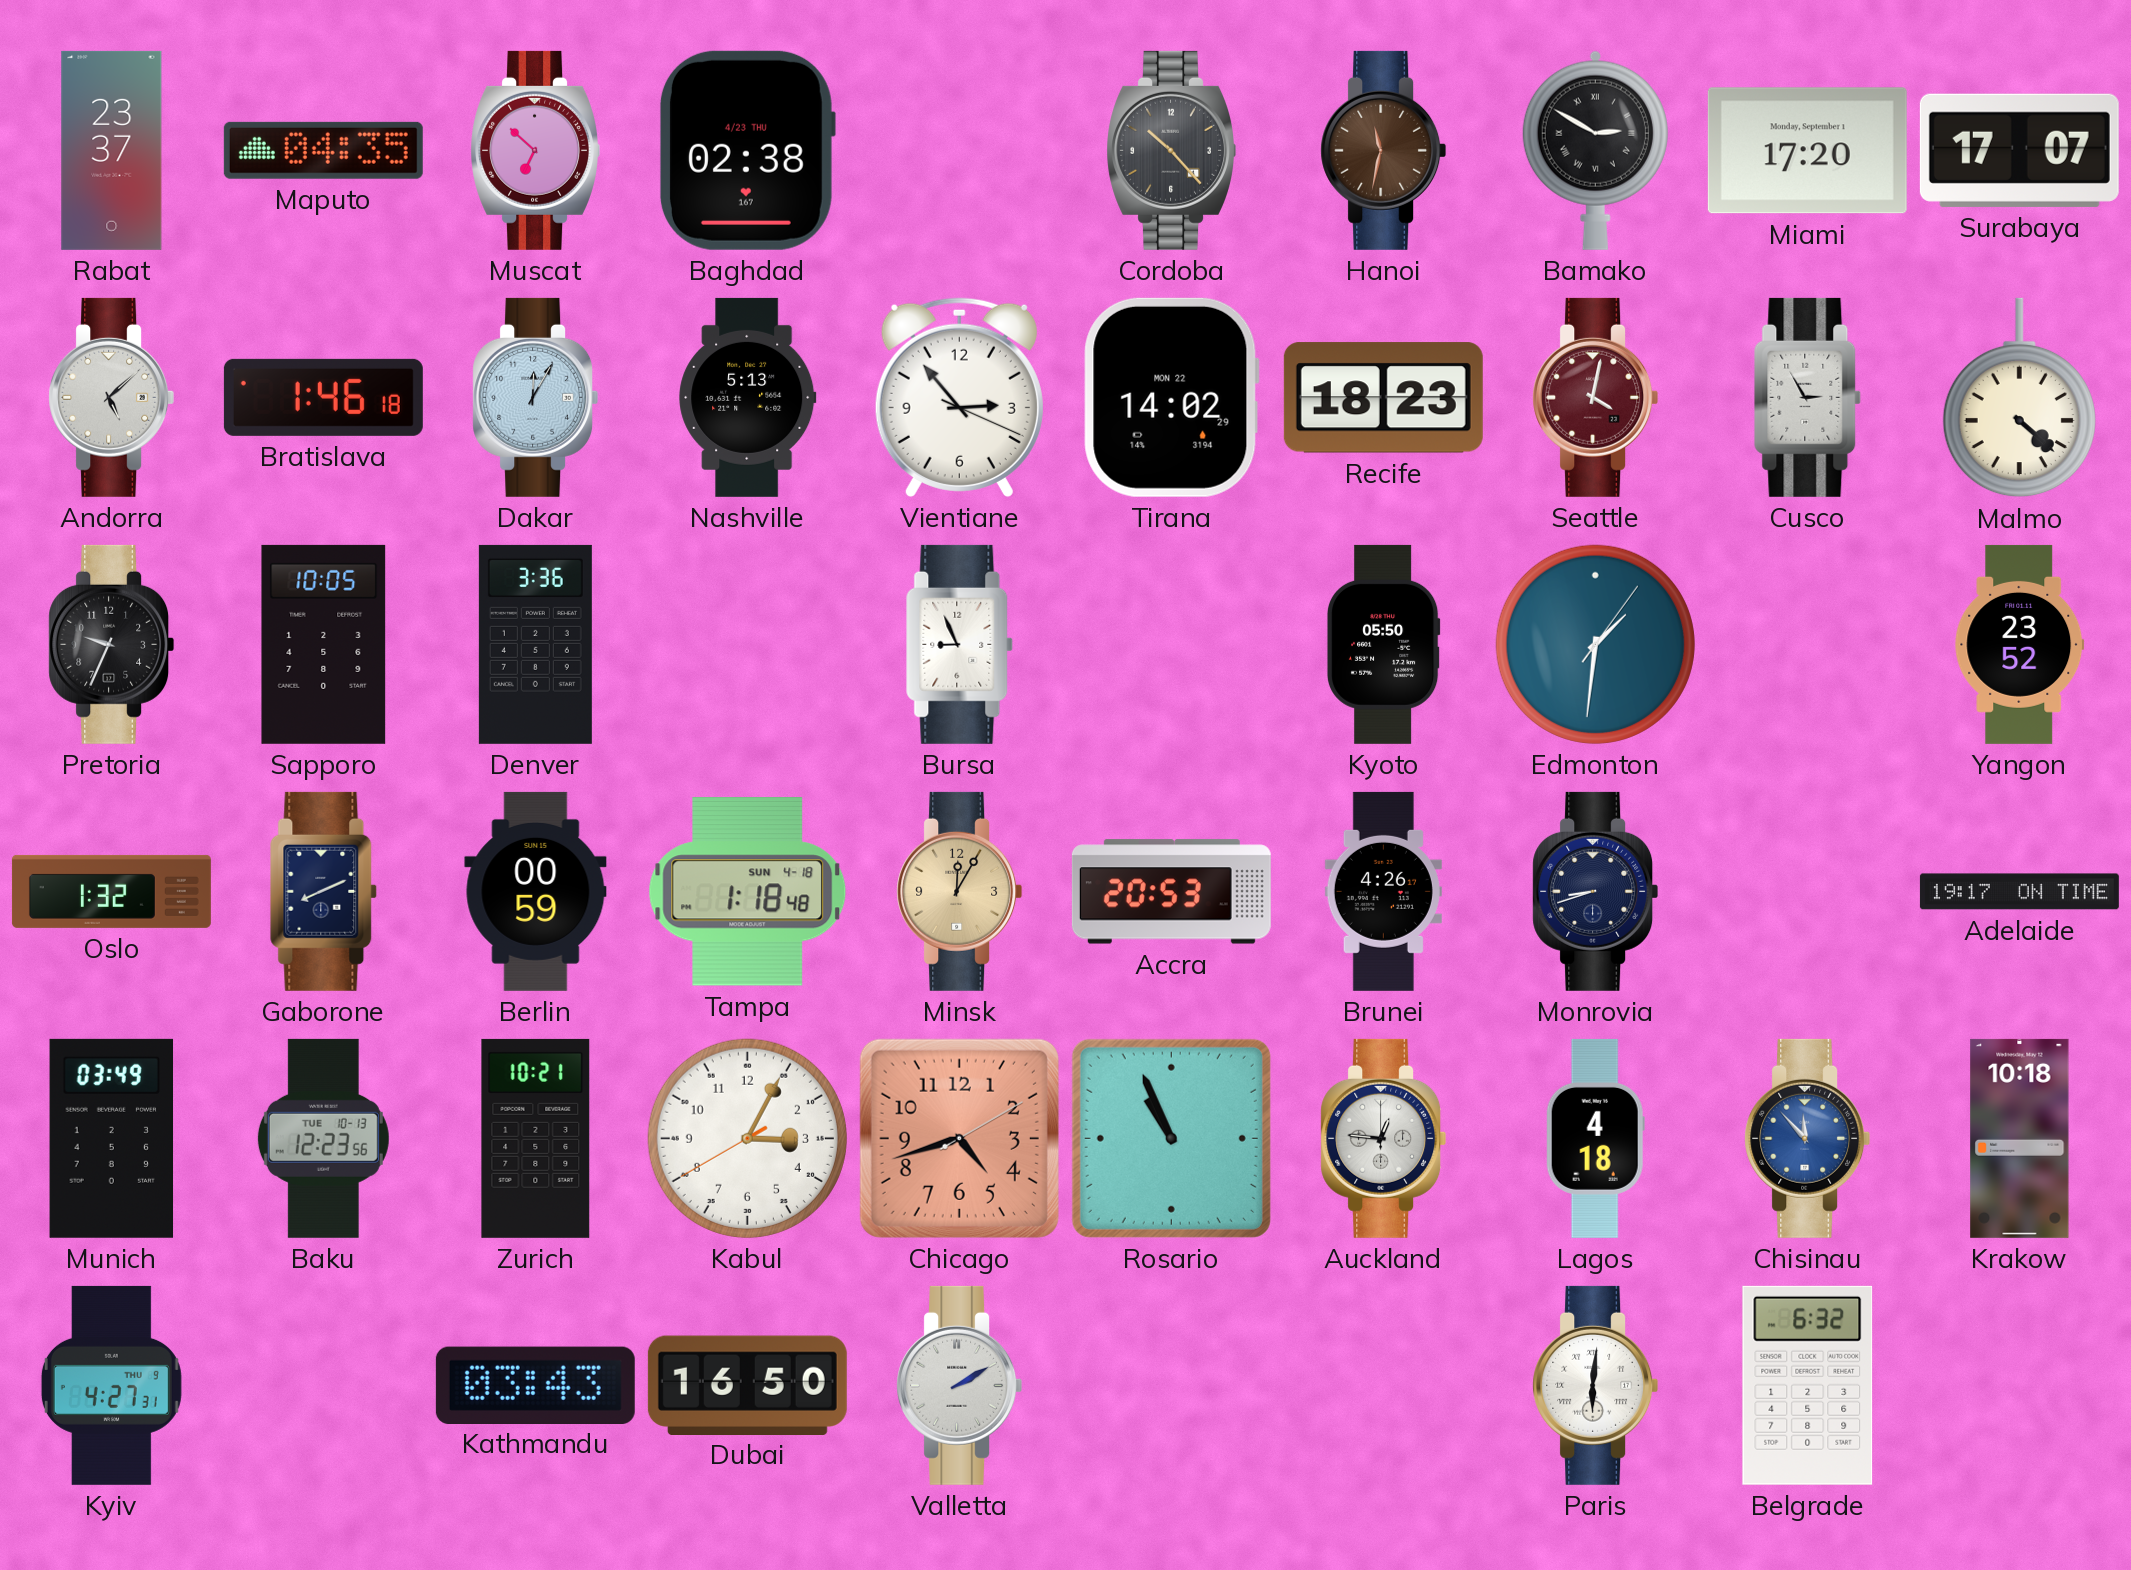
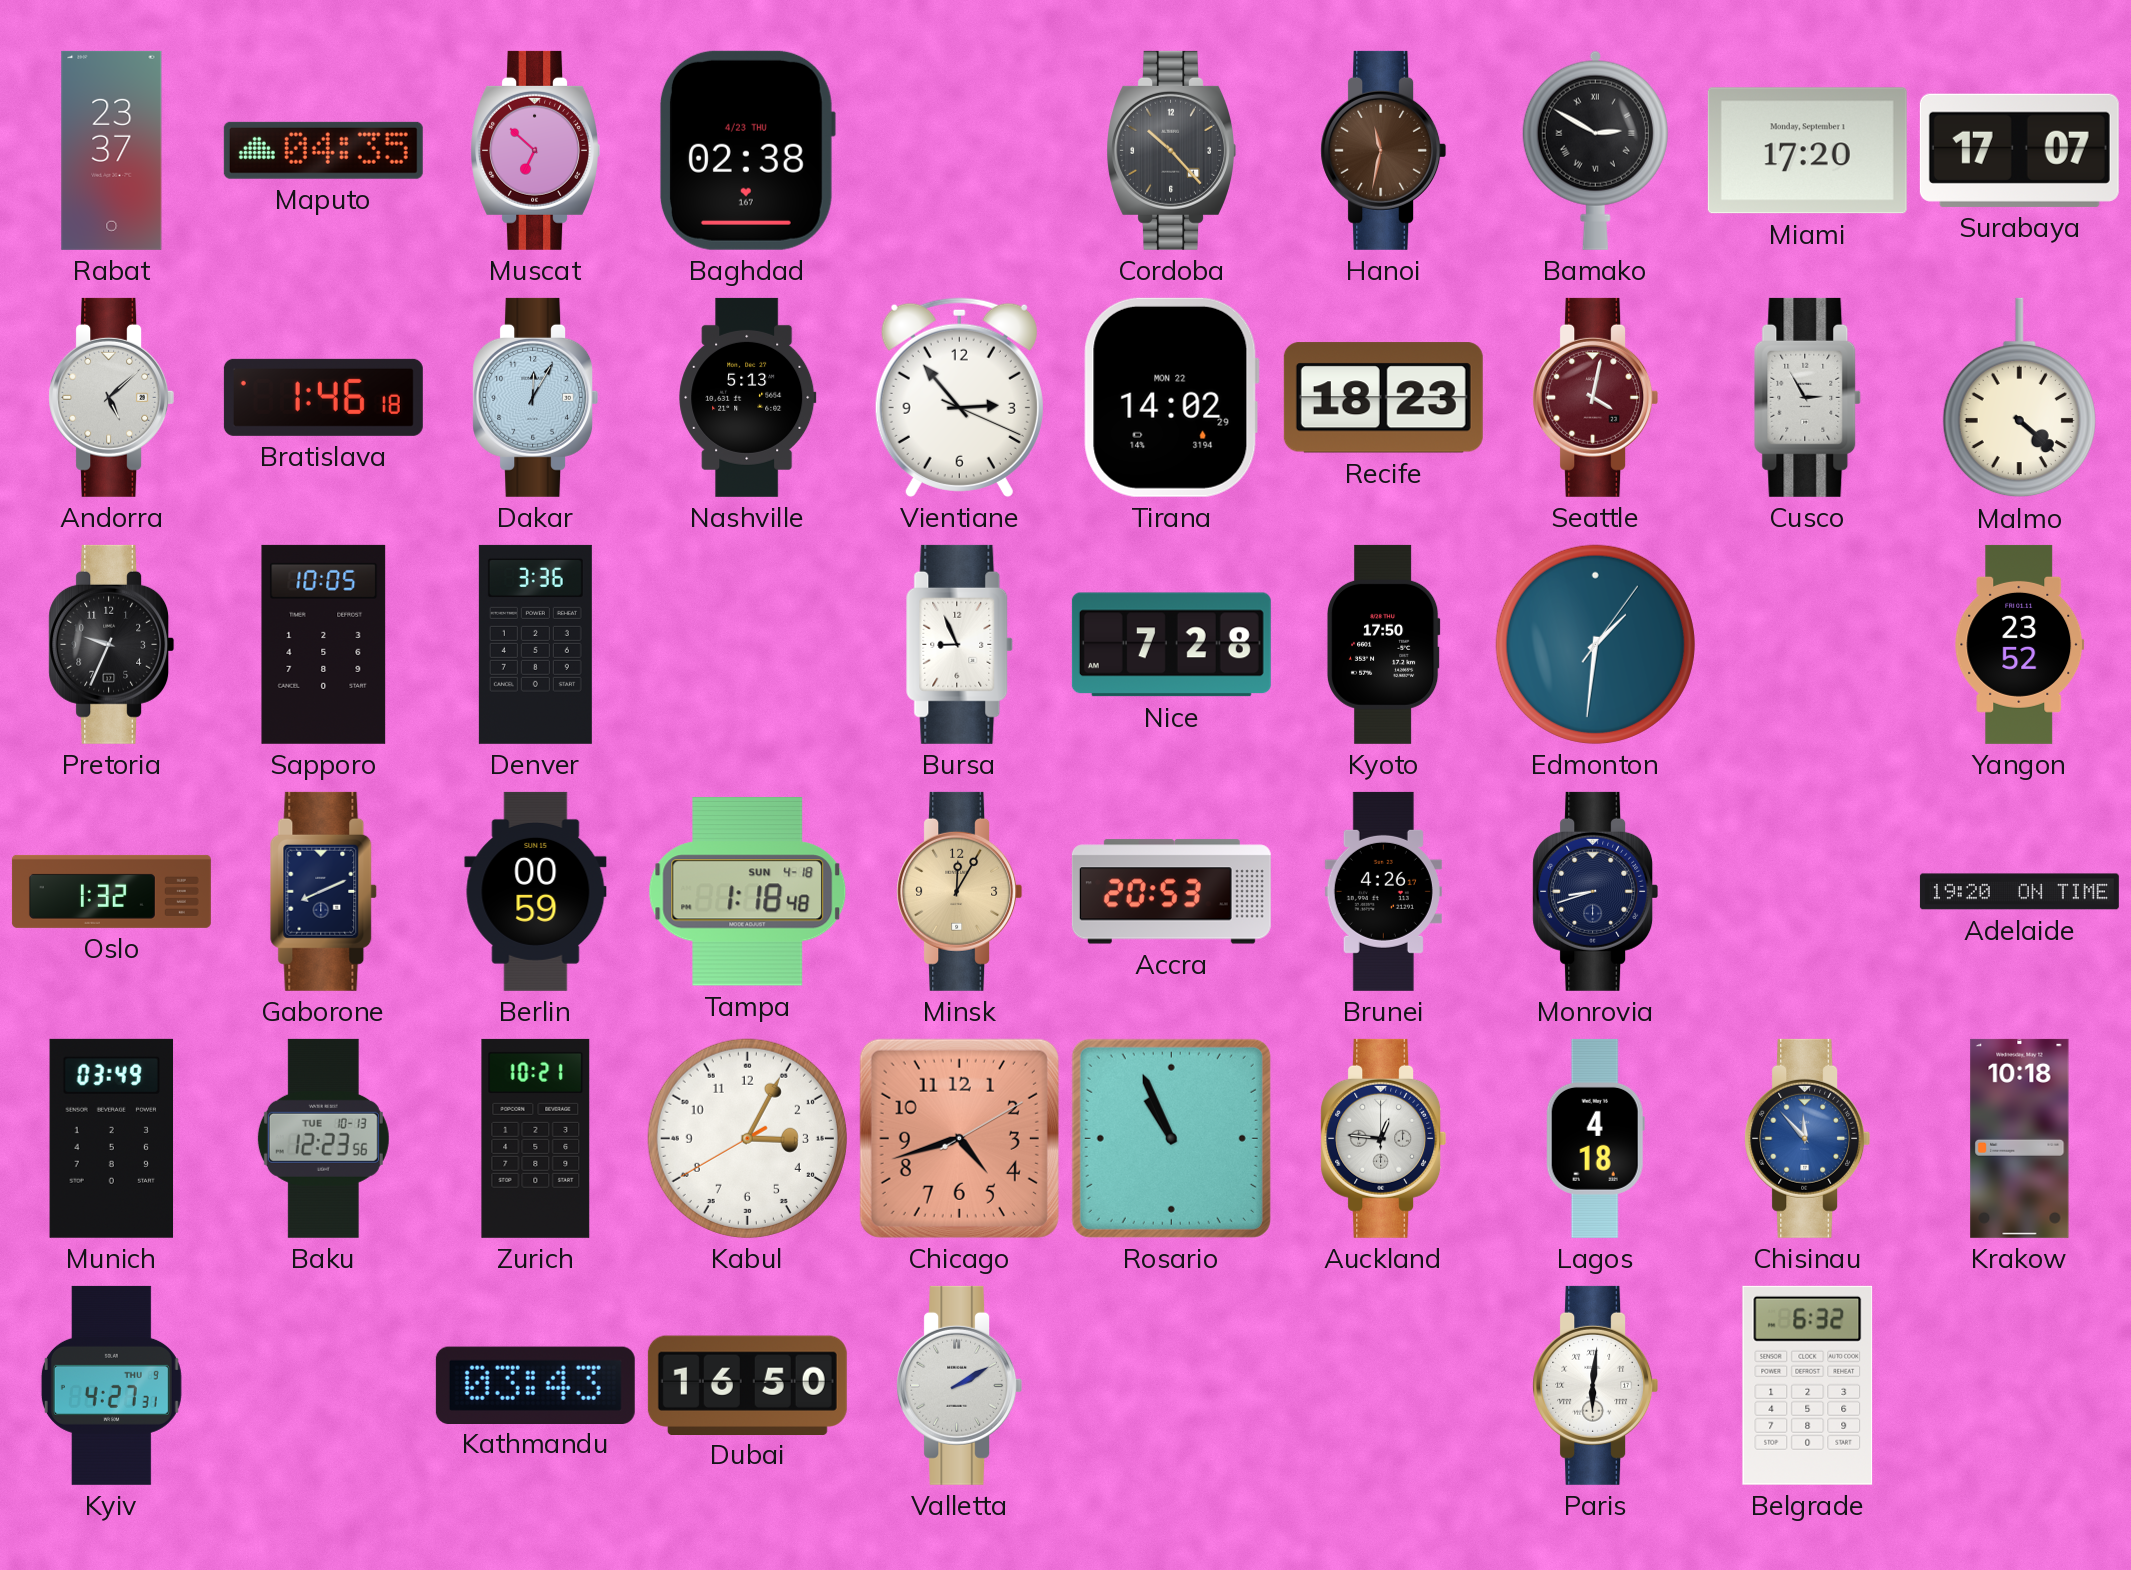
Nice: none -> 7:28
Kyoto: 05:50 -> 17:50
Adelaide: 19:17 -> 19:20
